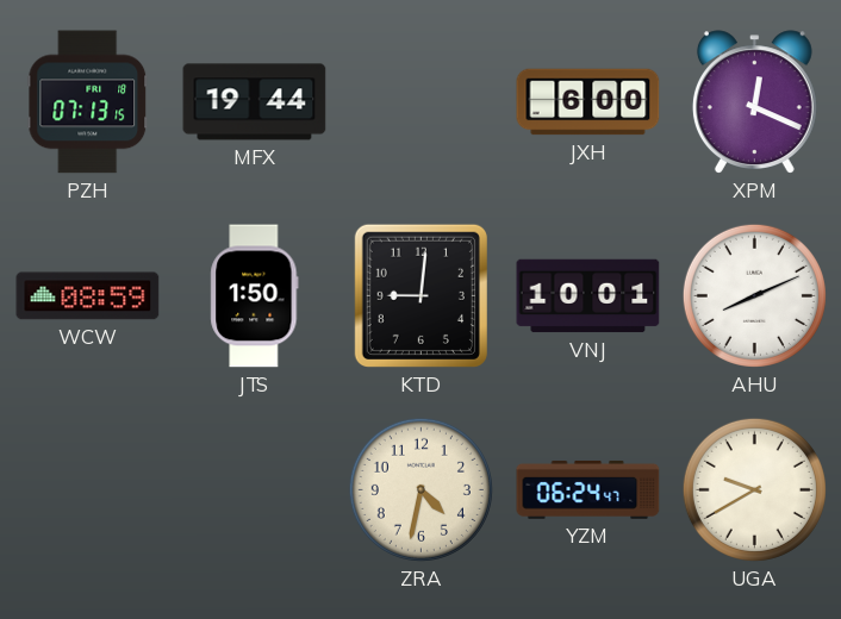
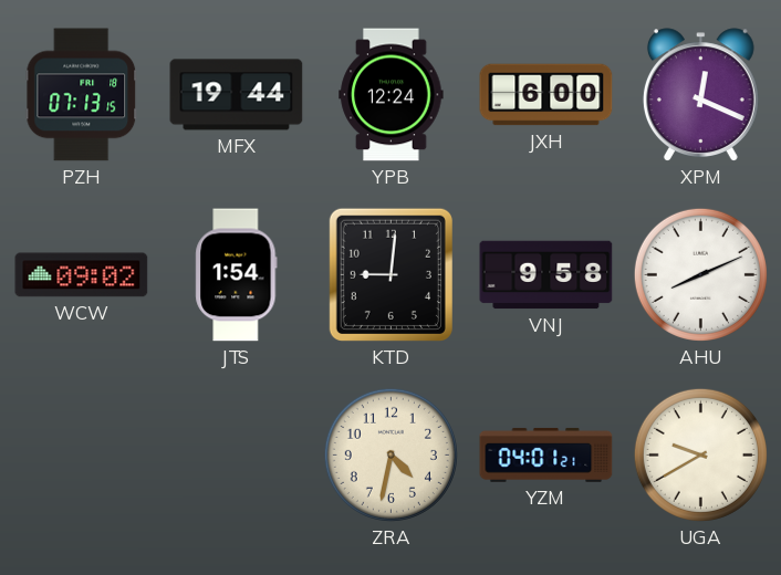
YPB: none -> 12:24
WCW: 08:59 -> 09:02
JTS: 1:50 -> 1:54
VNJ: 10:01 -> 9:58
YZM: 06:24 -> 04:01
